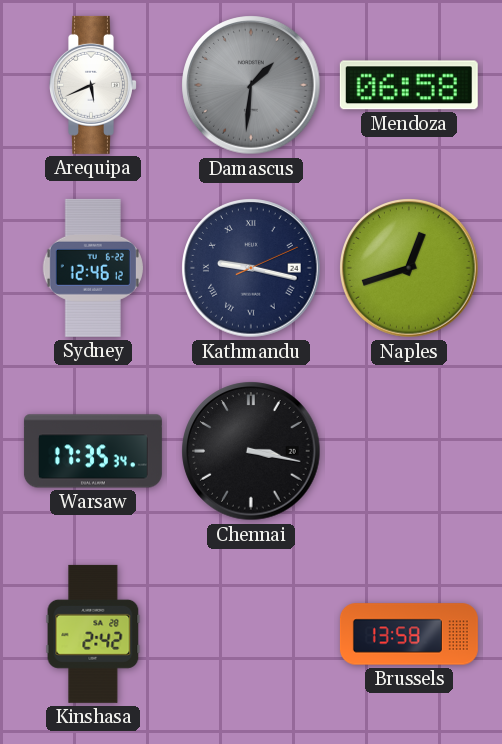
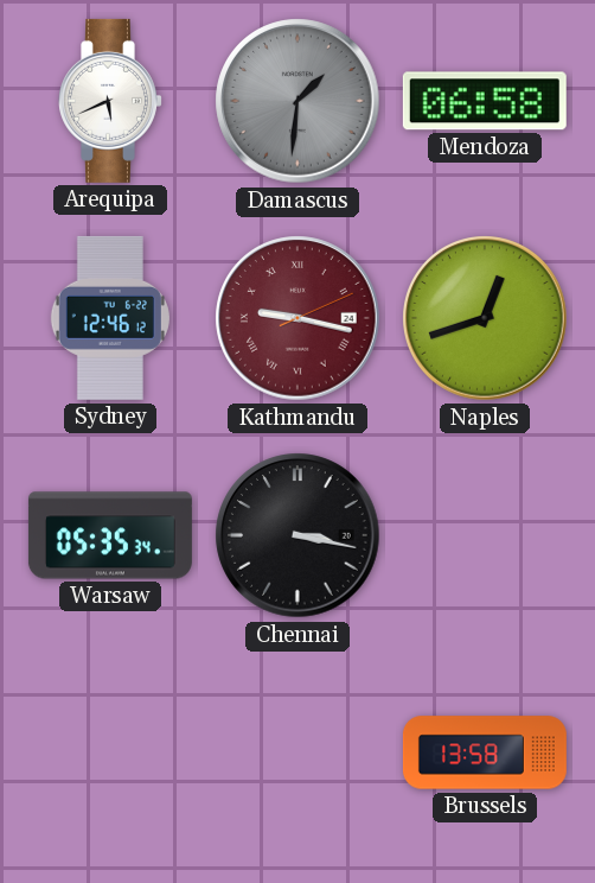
Kathmandu dial: navy -> burgundy
Warsaw: 17:35 -> 05:35
Kinshasa: 2:42 -> none
